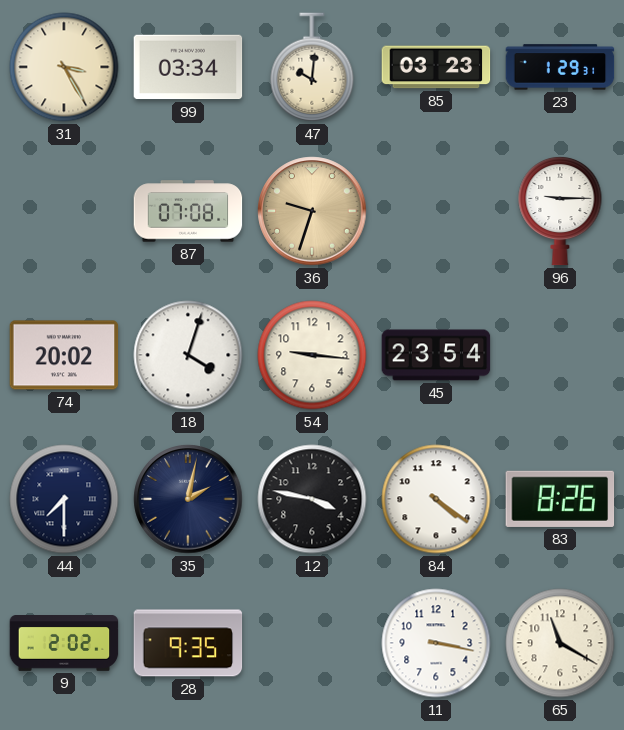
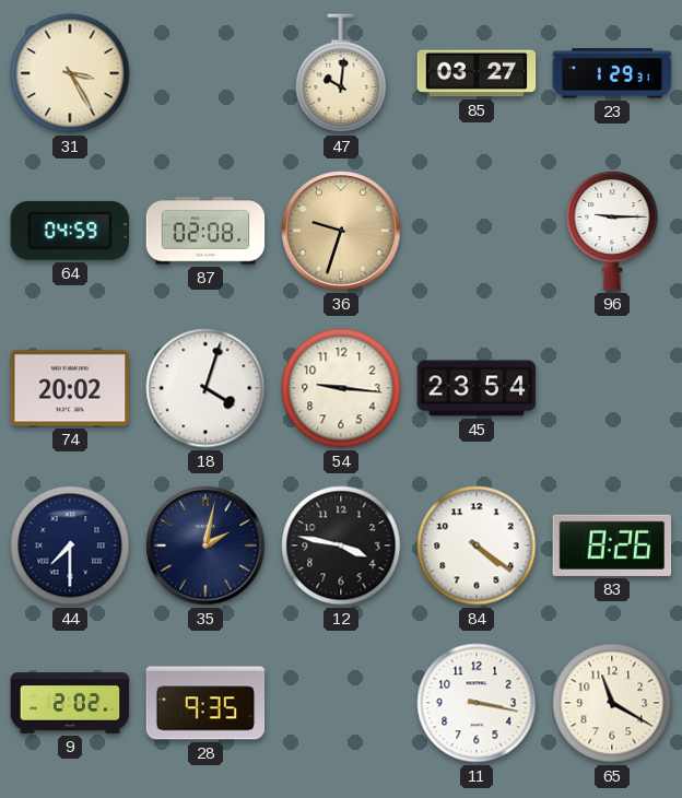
99: 03:34 -> none
85: 03:23 -> 03:27
64: none -> 04:59
87: 07:08 -> 02:08
